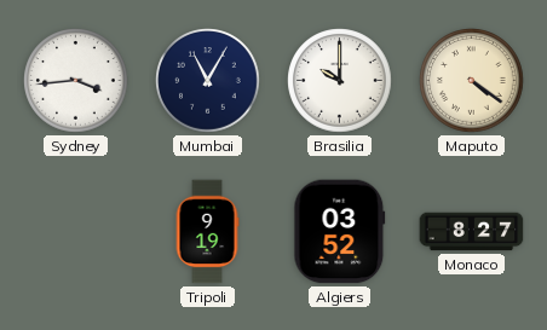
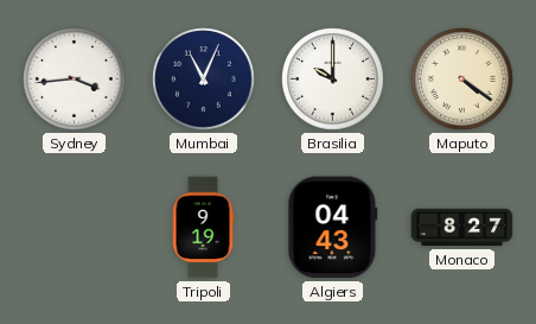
Mumbai: 11:05 -> 11:04
Algiers: 03:52 -> 04:43
